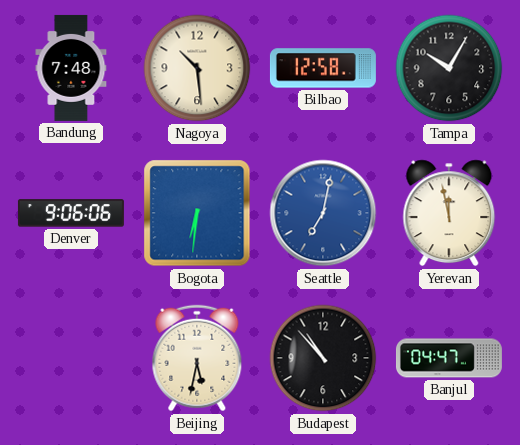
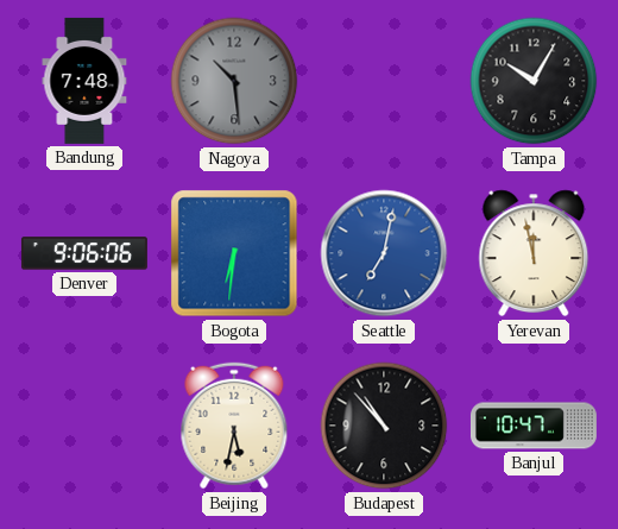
Nagoya dial: cream -> grey
Bilbao: 12:58 -> none
Banjul: 04:47 -> 10:47
